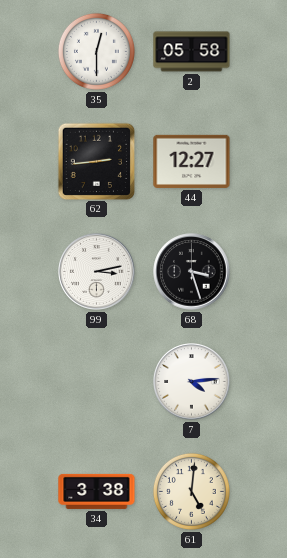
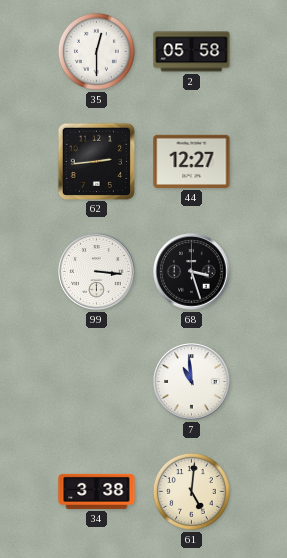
99: 3:13 -> 3:16
7: 4:14 -> 10:59
